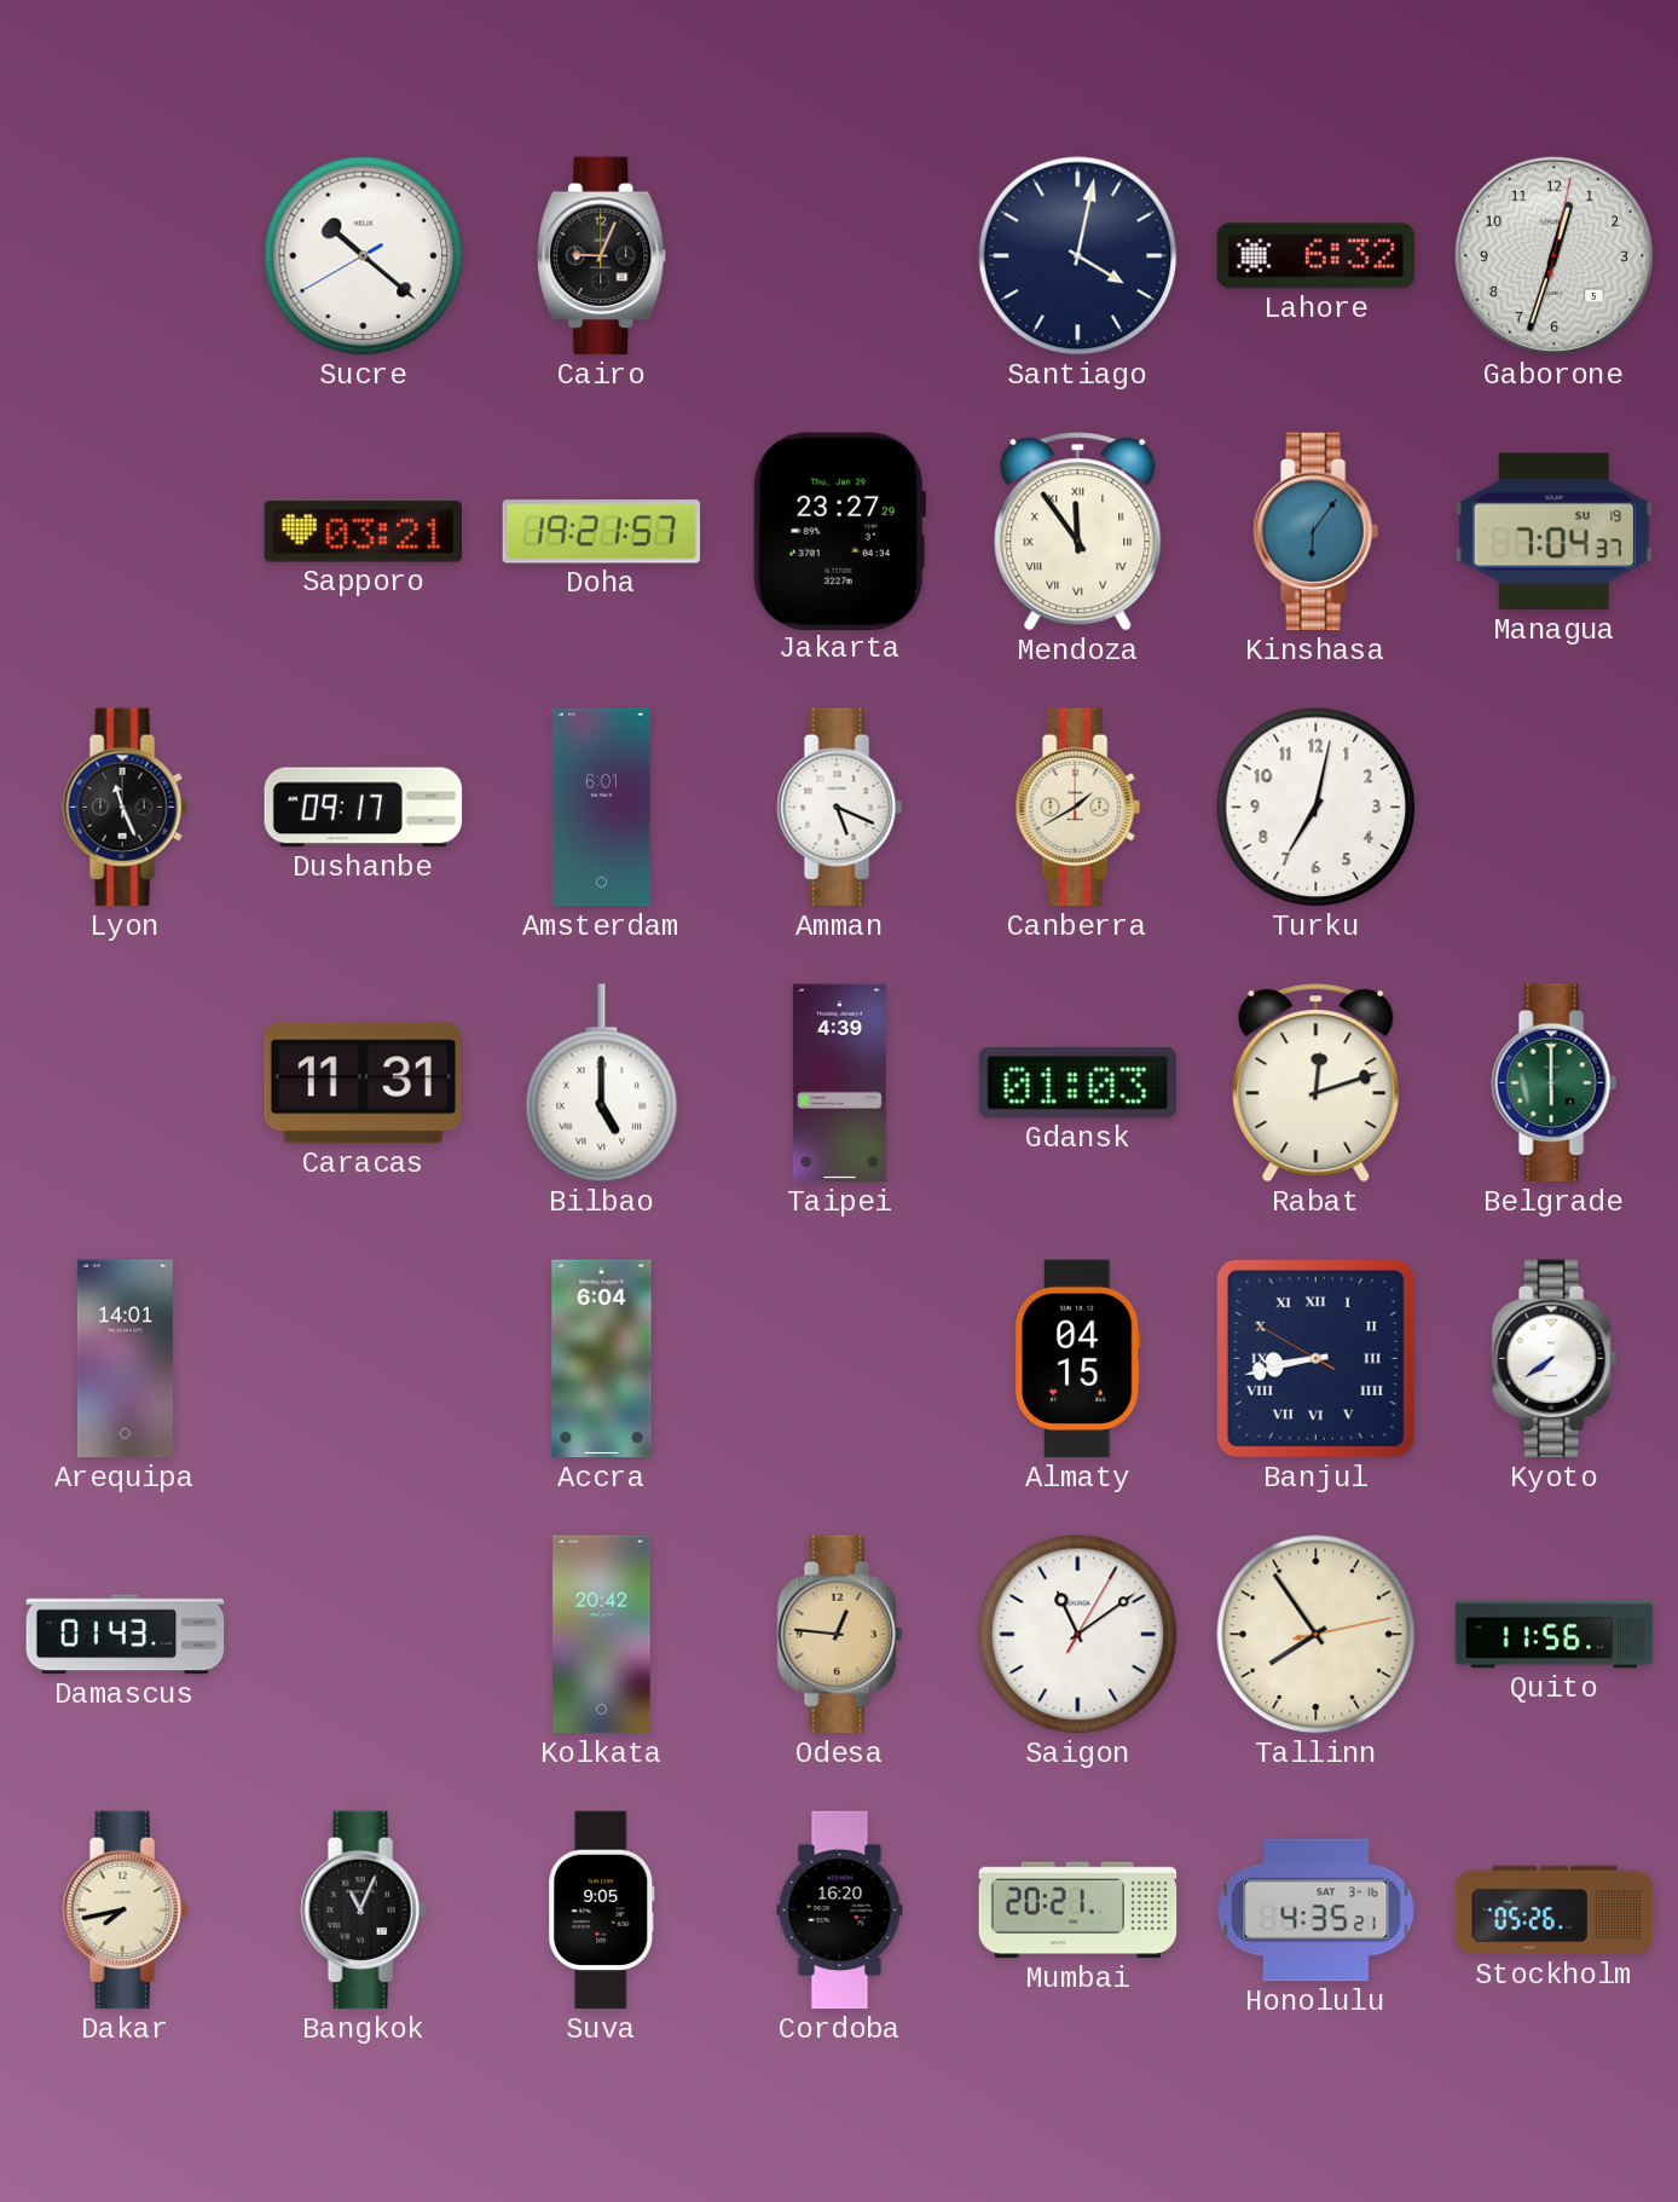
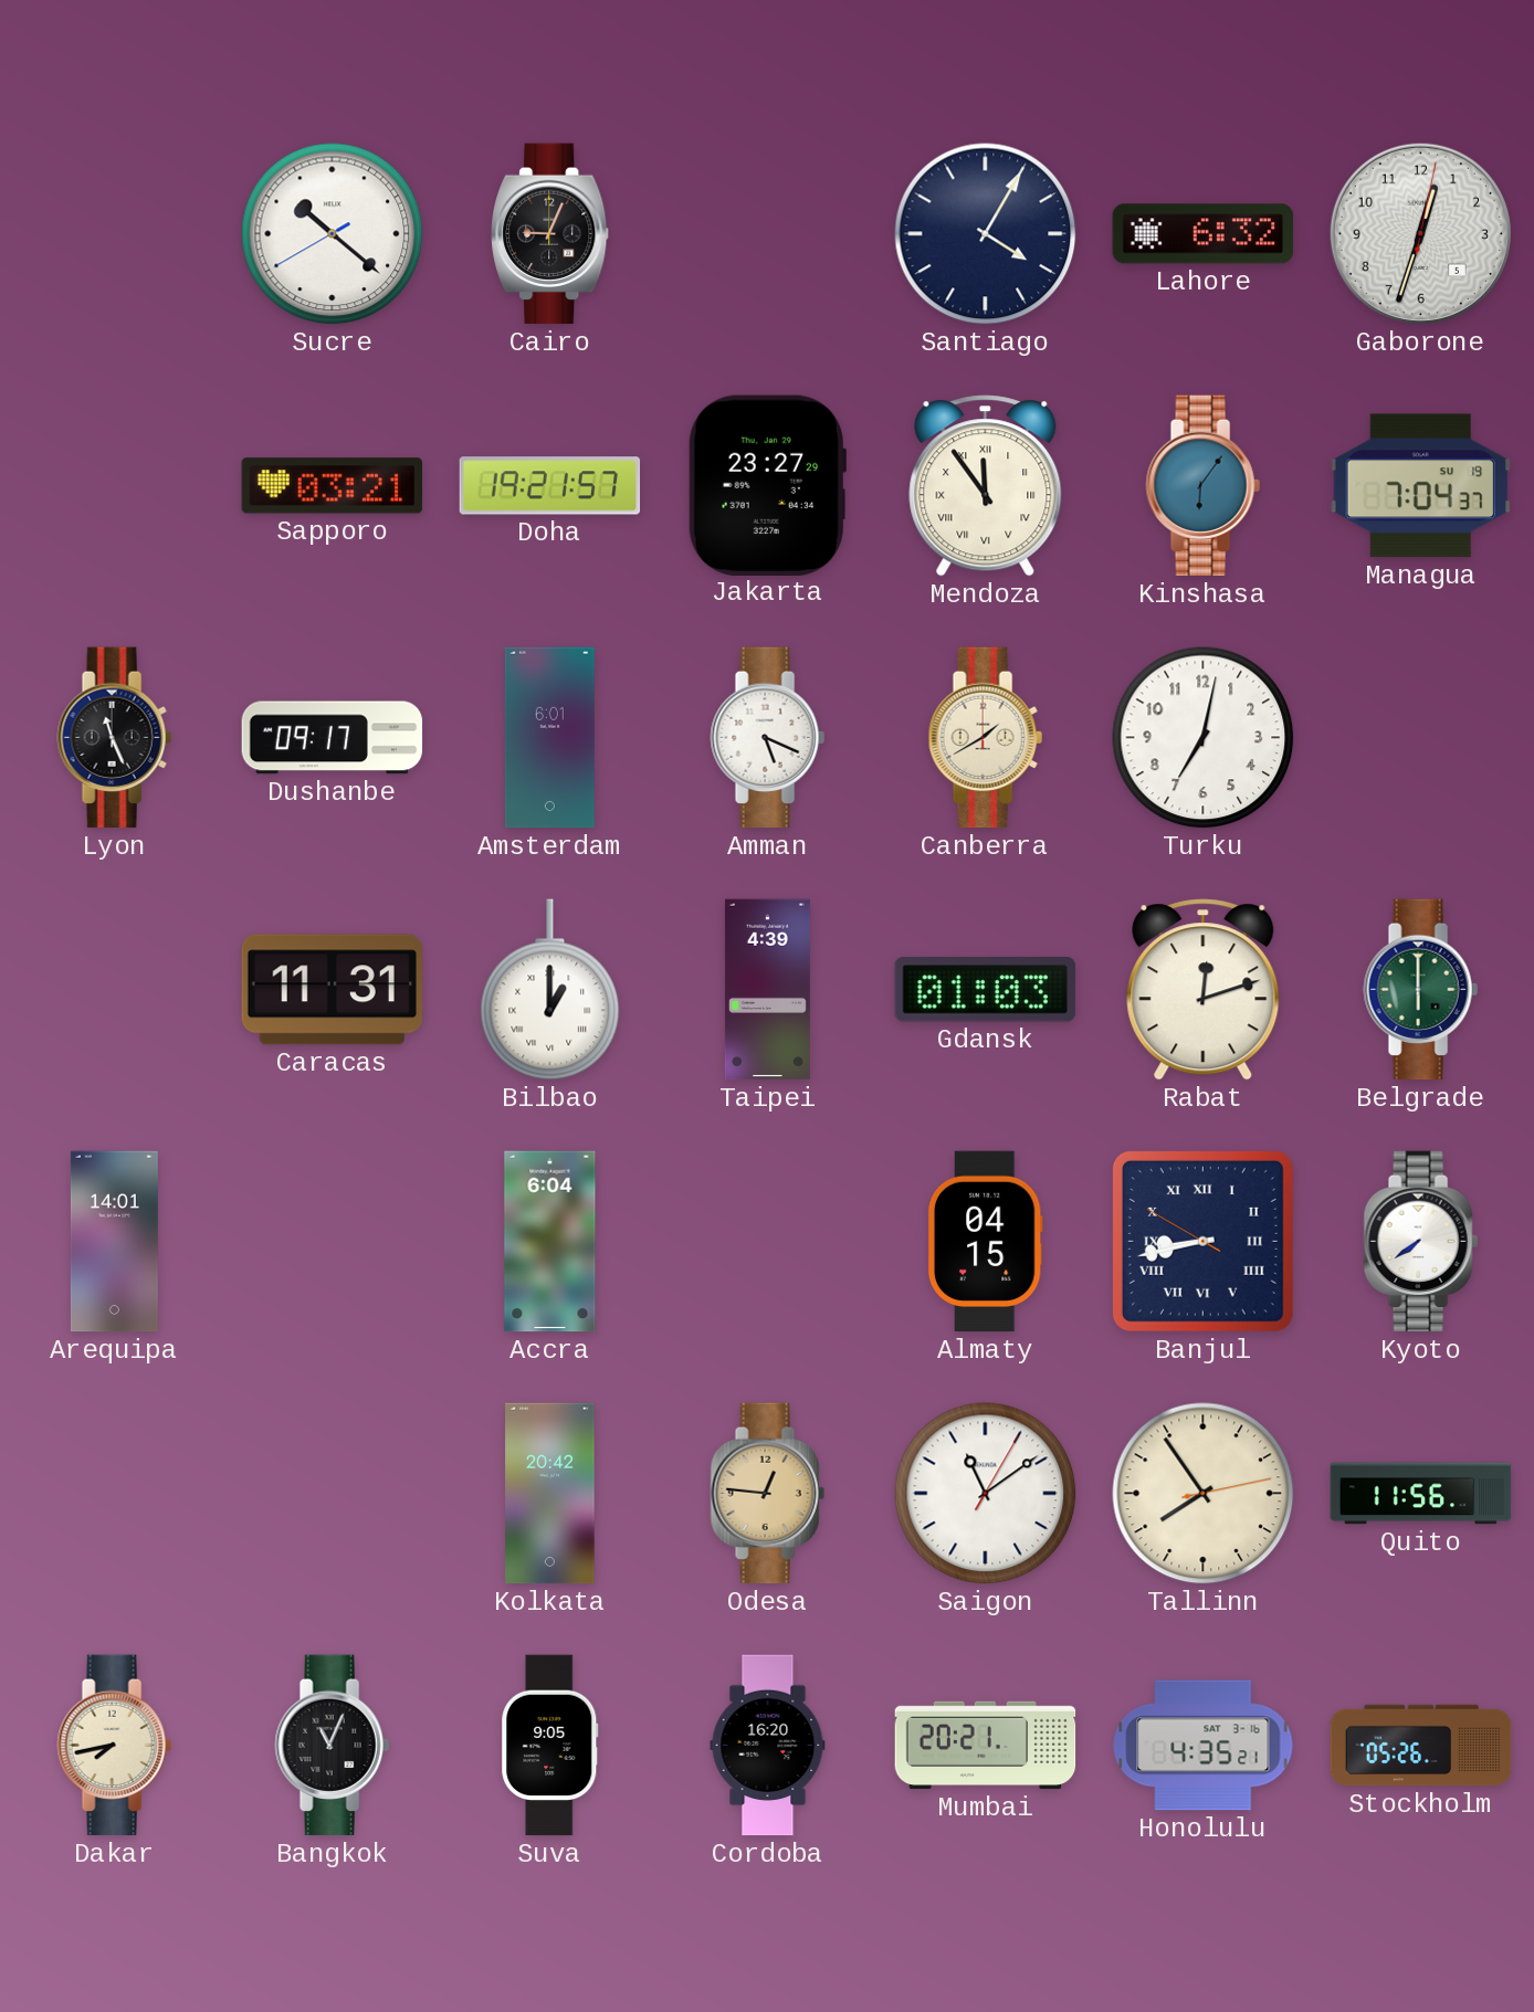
Santiago: 4:02 -> 4:05
Bilbao: 5:00 -> 1:00
Damascus: 01:43 -> none
